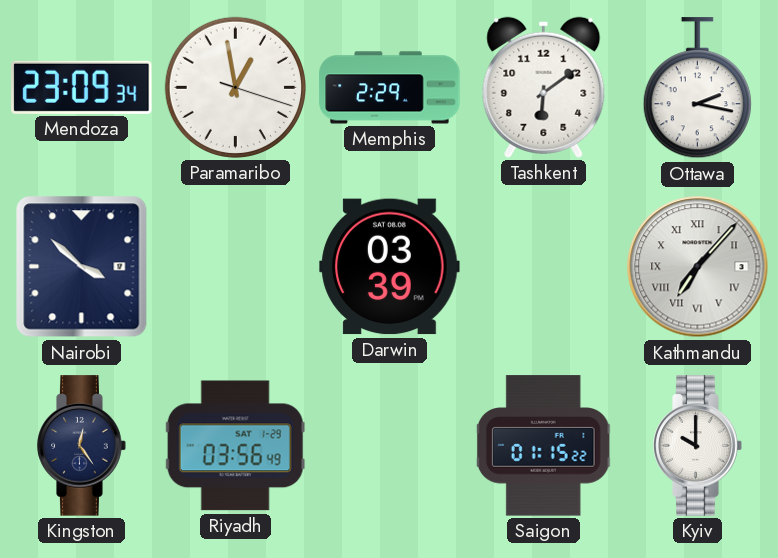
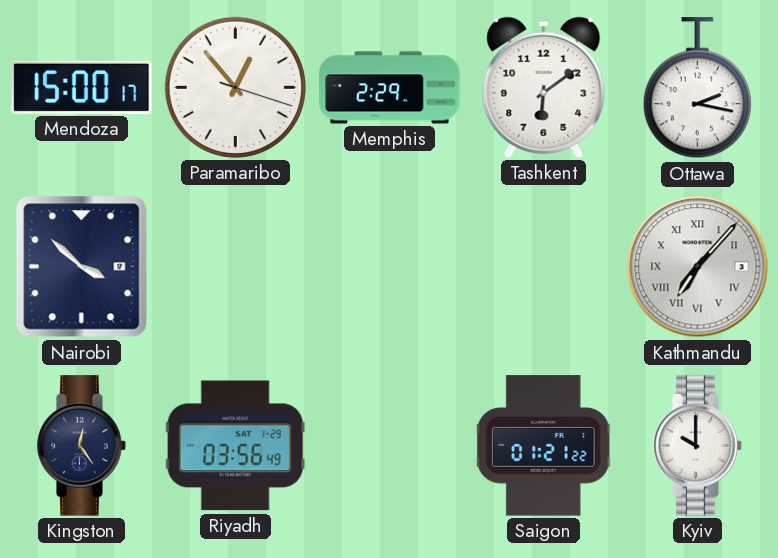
Mendoza: 23:09 -> 15:00
Paramaribo: 12:58 -> 12:53
Darwin: 03:39 -> none
Saigon: 01:15 -> 01:21
